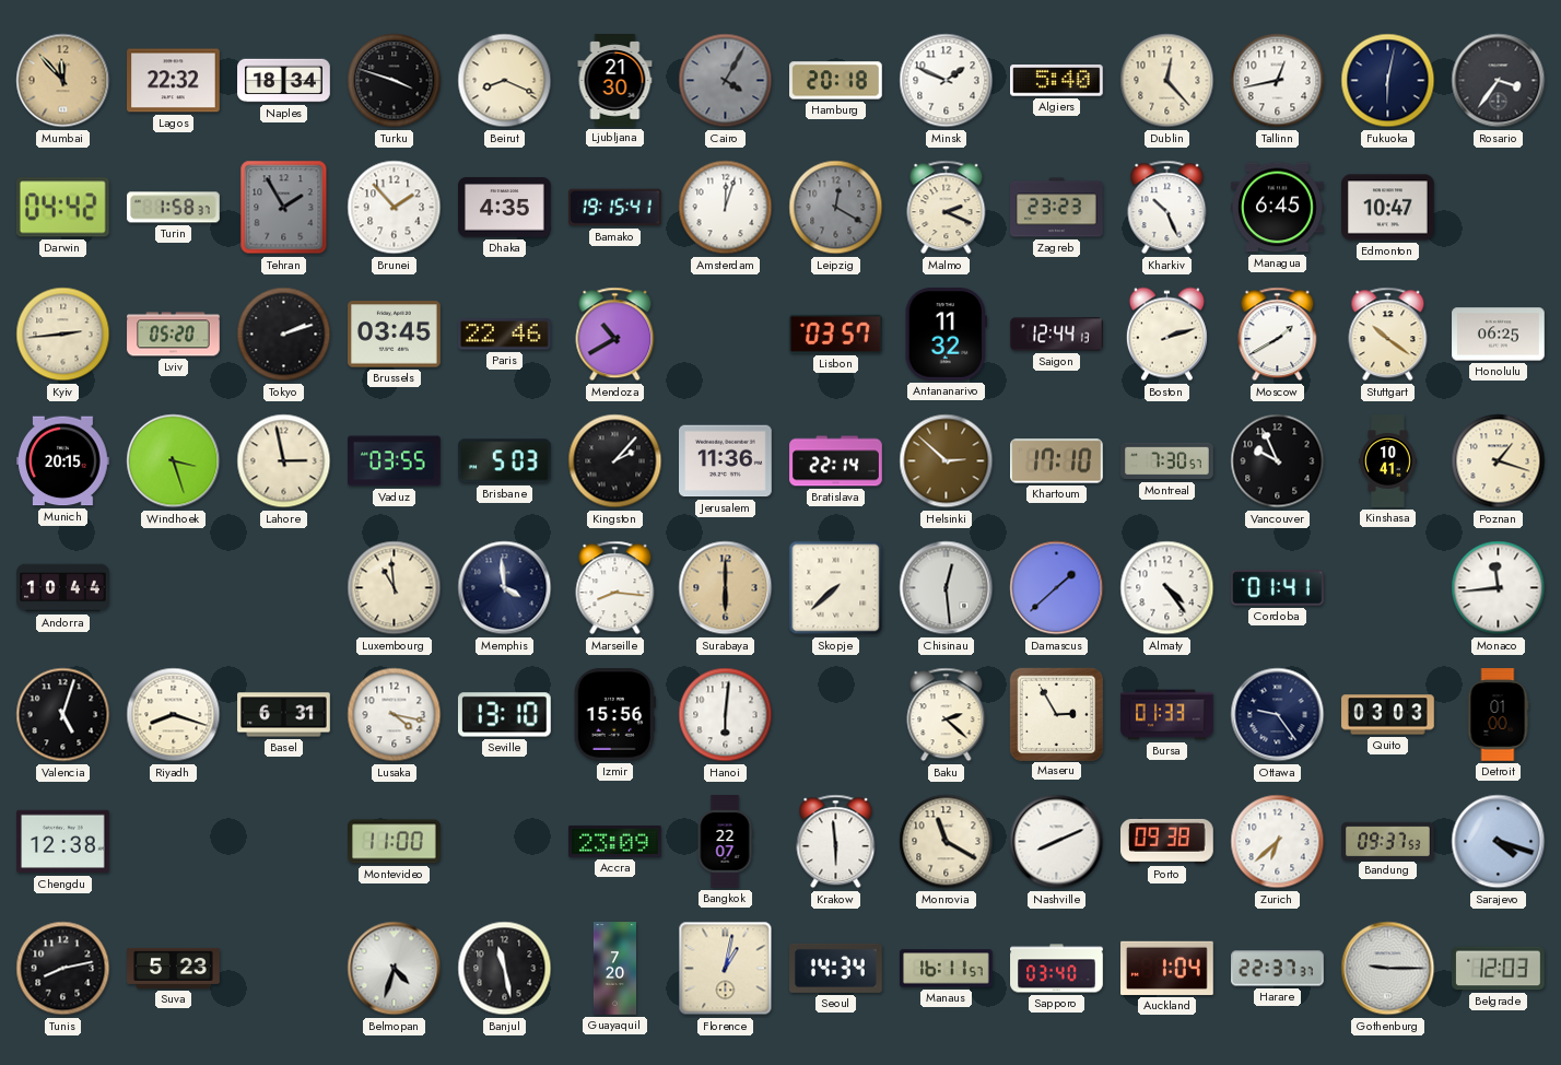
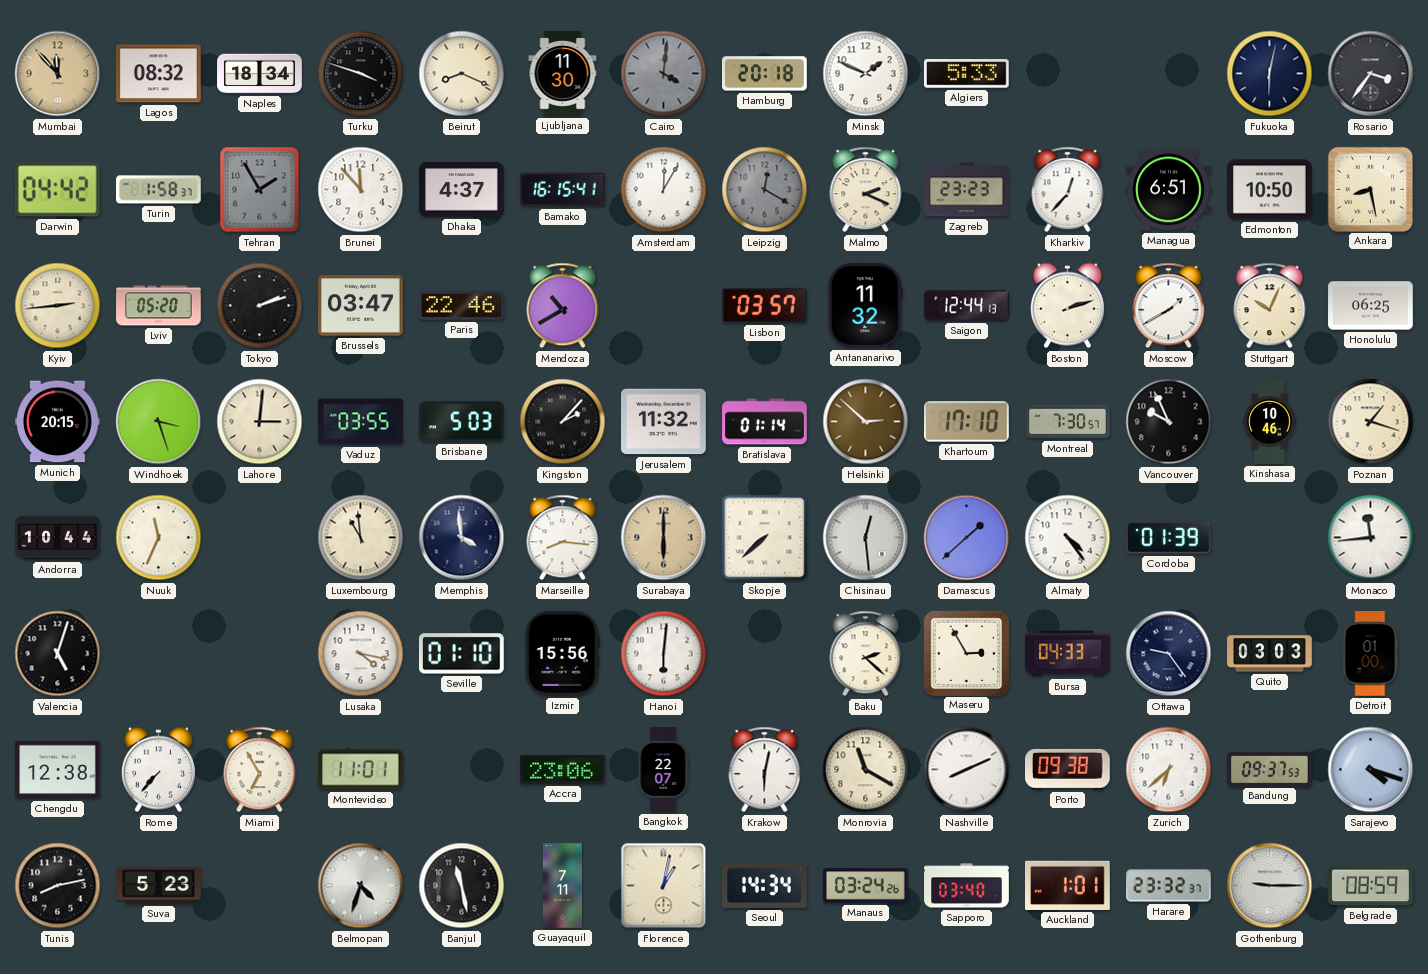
Lagos: 22:32 -> 08:32
Ljubljana: 21:30 -> 11:30
Cairo: 4:05 -> 4:01
Algiers: 5:40 -> 5:33
Dublin: 12:23 -> none
Tallinn: 12:43 -> none
Brunei: 1:53 -> 11:53
Dhaka: 4:35 -> 4:37
Bamako: 19:15 -> 16:15
Amsterdam: 12:03 -> 12:05
Kharkiv: 10:26 -> 12:37
Managua: 6:45 -> 6:51
Edmonton: 10:47 -> 10:50
Ankara: none -> 8:28
Brussels: 03:45 -> 03:47
Stuttgart: 10:21 -> 10:04
Lahore: 2:58 -> 3:01
Jerusalem: 11:36 -> 11:32
Bratislava: 22:14 -> 01:14
Kinshasa: 10:41 -> 10:46
Nuuk: none -> 11:34
Cordoba: 01:41 -> 01:39
Riyadh: 8:18 -> none
Basel: 6:31 -> none
Seville: 13:10 -> 01:10
Bursa: 01:33 -> 04:33
Rome: none -> 7:37
Miami: none -> 6:55
Montevideo: 11:00 -> 11:01
Accra: 23:09 -> 23:06
Krakow: 5:59 -> 6:02
Guayaquil: 7:20 -> 7:11
Manaus: 16:11 -> 03:24
Auckland: 1:04 -> 1:01
Harare: 22:37 -> 23:32
Belgrade: 12:03 -> 08:59
